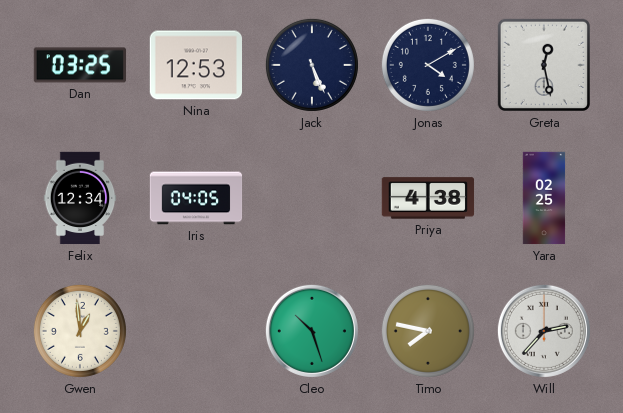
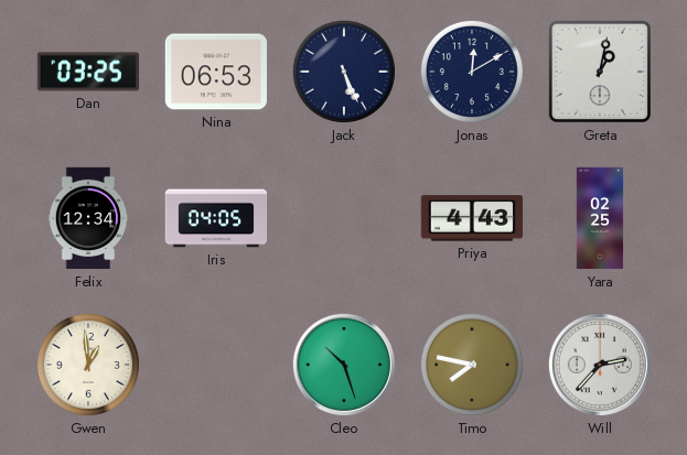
Nina: 12:53 -> 06:53
Jonas: 4:10 -> 12:10
Greta: 12:28 -> 1:02
Priya: 4:38 -> 4:43
